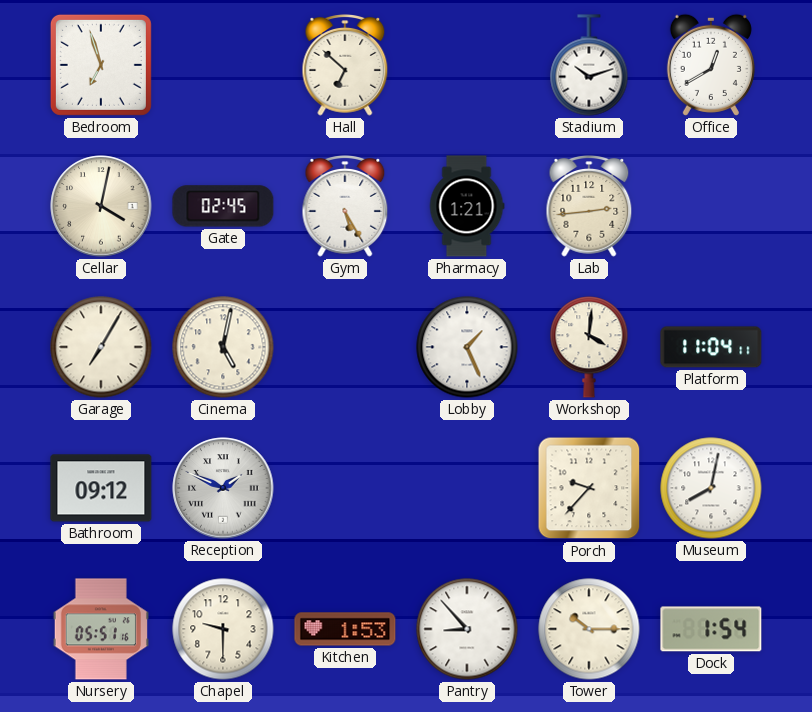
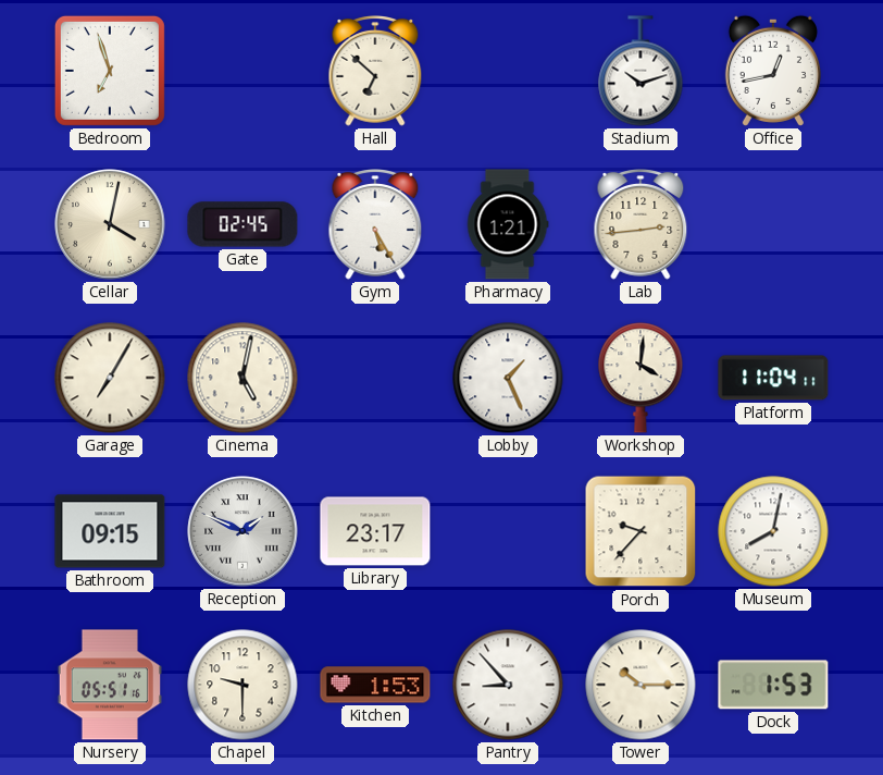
Office: 12:40 -> 12:43
Bathroom: 09:12 -> 09:15
Library: none -> 23:17
Dock: 1:54 -> 1:53
